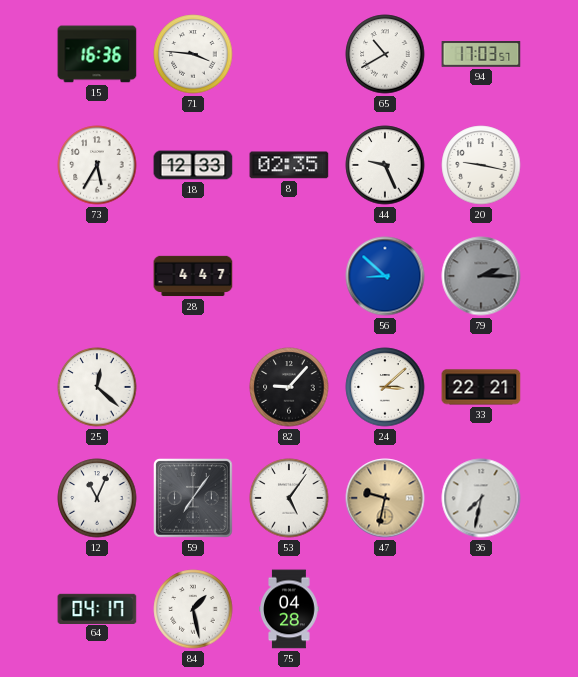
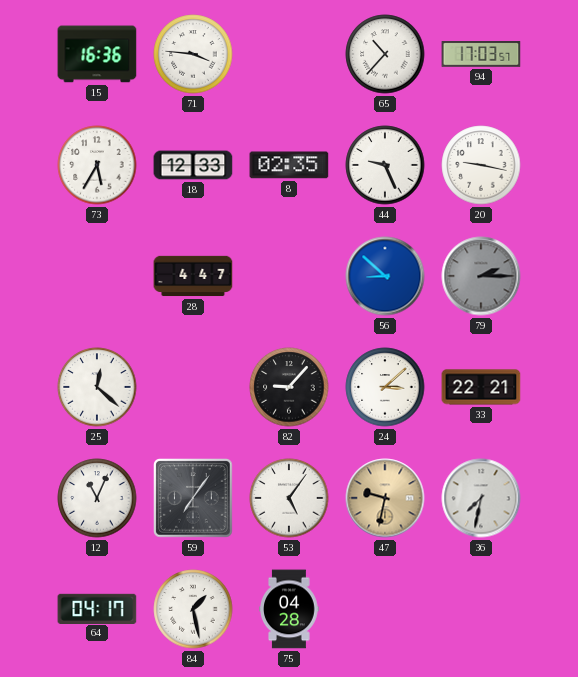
65: 10:40 -> 10:37
